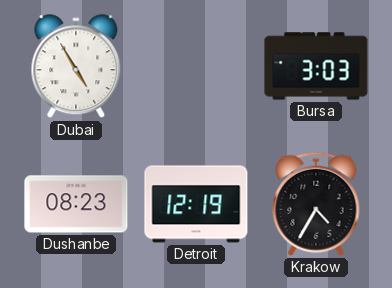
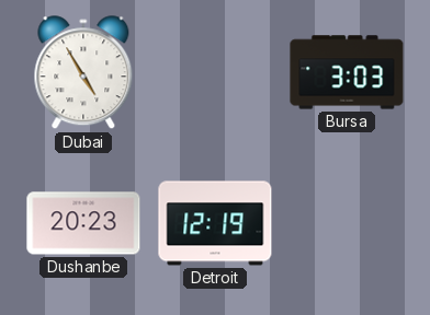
Dushanbe: 08:23 -> 20:23
Krakow: 4:35 -> none
